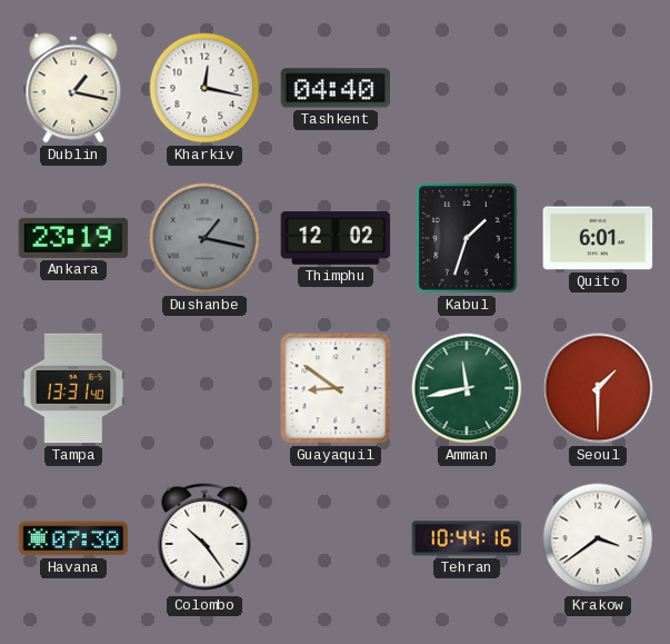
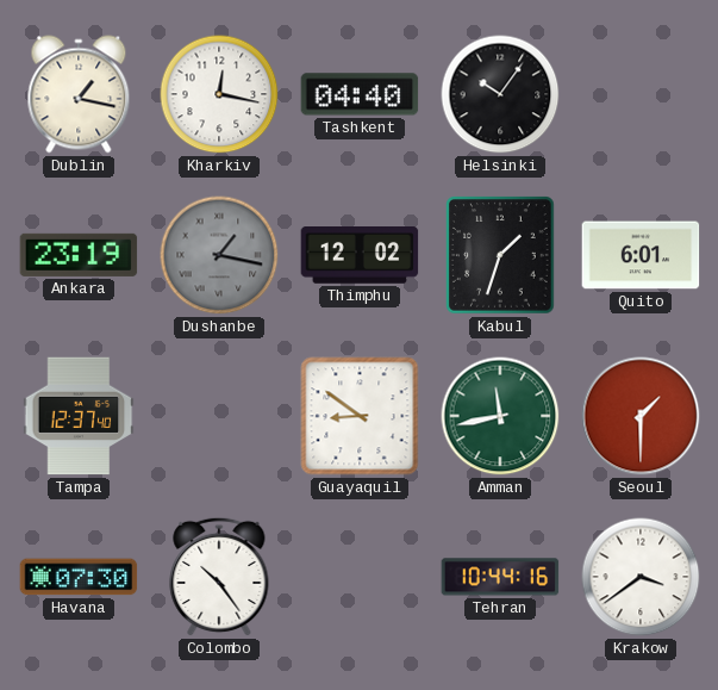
Helsinki: none -> 10:06
Tampa: 13:31 -> 12:37
